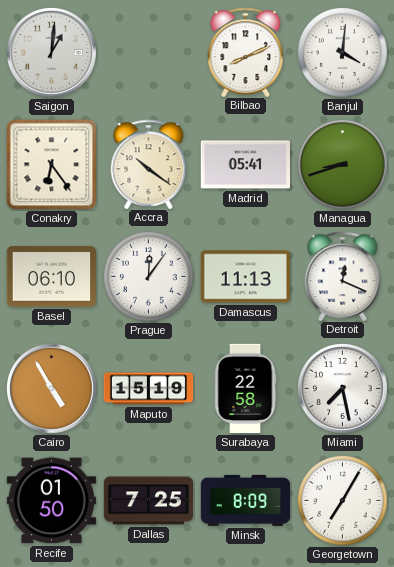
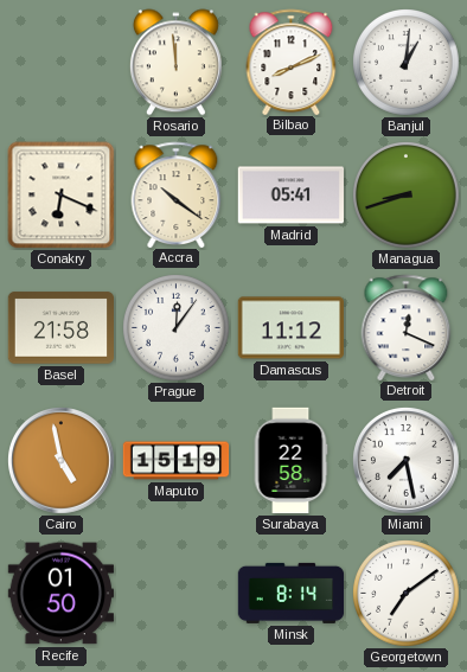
Saigon: 1:01 -> none
Rosario: none -> 11:59
Banjul: 4:01 -> 1:01
Conakry: 6:24 -> 6:19
Basel: 06:10 -> 21:58
Damascus: 11:13 -> 11:12
Cairo: 4:55 -> 4:58
Dallas: 7:25 -> none
Minsk: 8:09 -> 8:14
Georgetown: 7:05 -> 7:09
